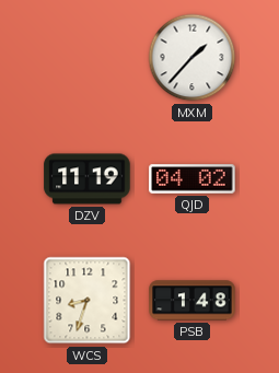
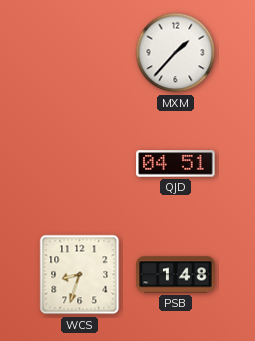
DZV: 11:19 -> none
QJD: 04:02 -> 04:51
